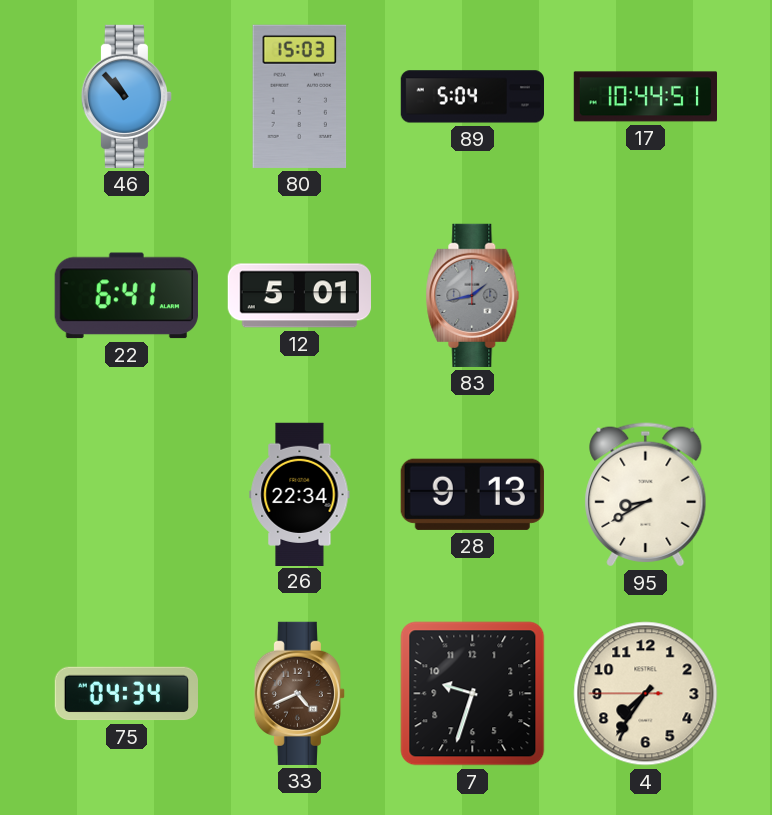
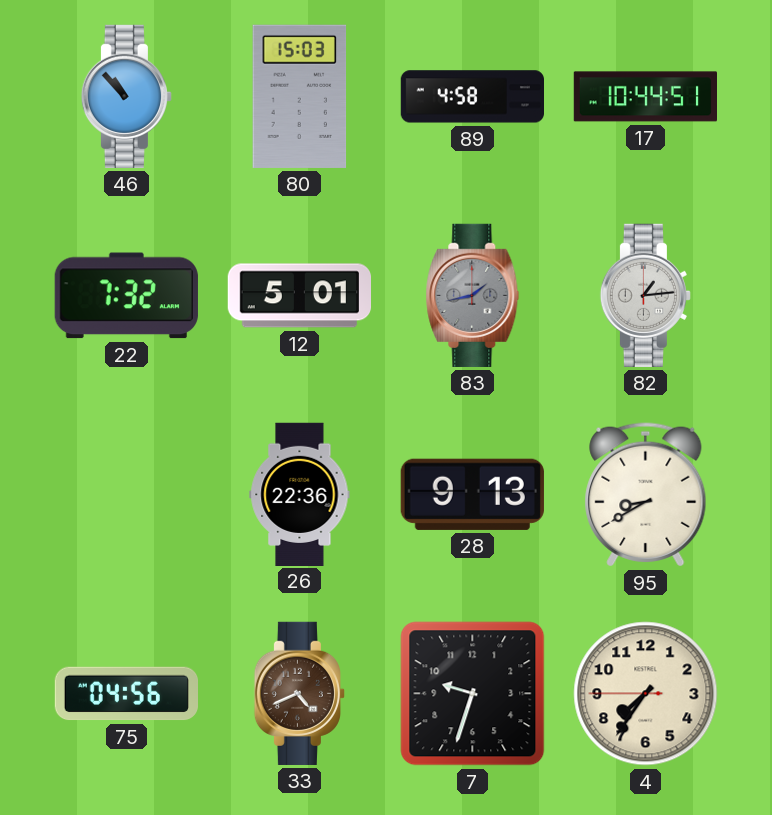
89: 5:04 -> 4:58
22: 6:41 -> 7:32
82: none -> 1:14
26: 22:34 -> 22:36
75: 04:34 -> 04:56
